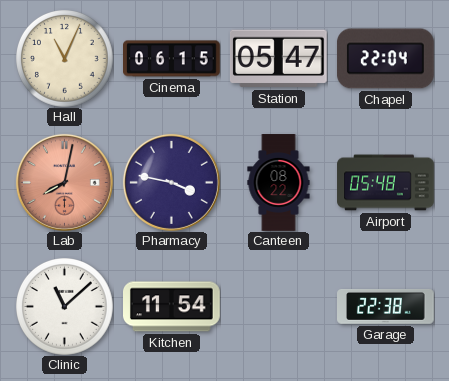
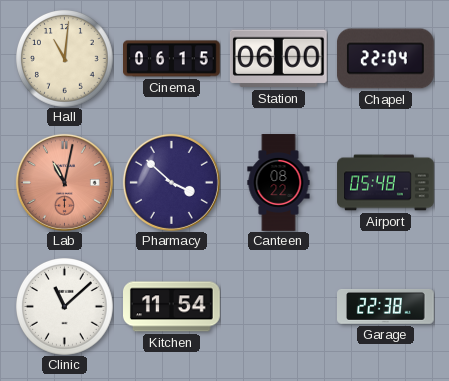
Hall: 11:04 -> 11:01
Station: 05:47 -> 06:00
Lab: 8:02 -> 11:02
Pharmacy: 3:47 -> 3:52
